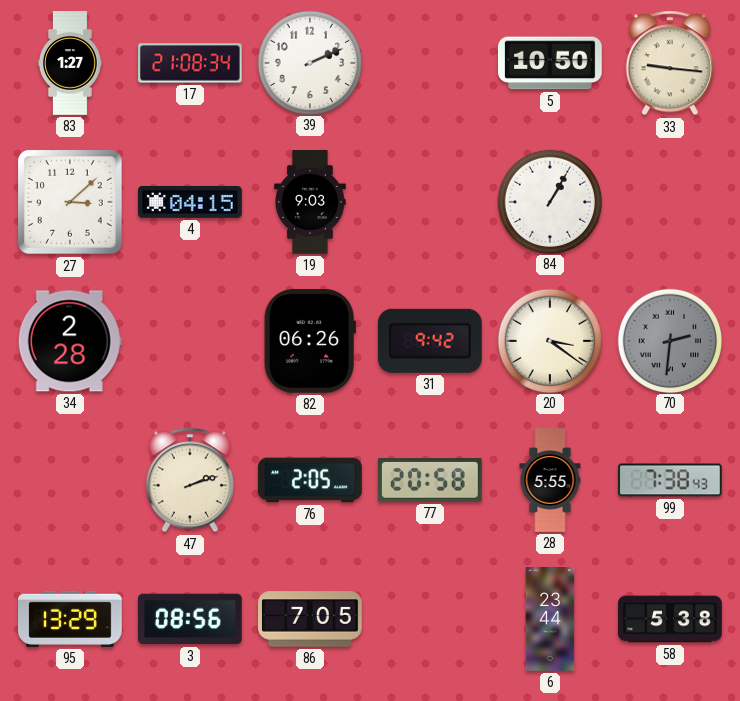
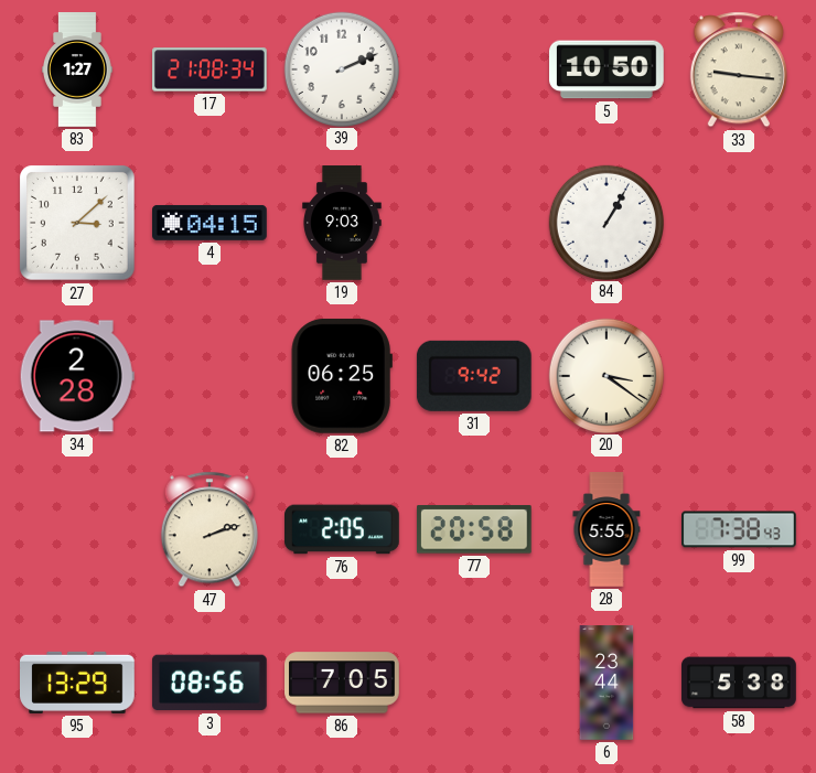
82: 06:26 -> 06:25
70: 2:31 -> none
